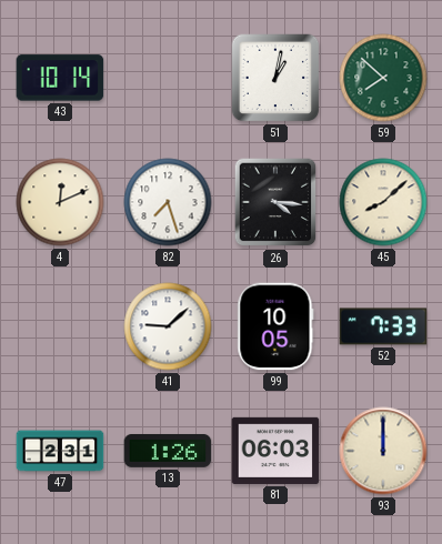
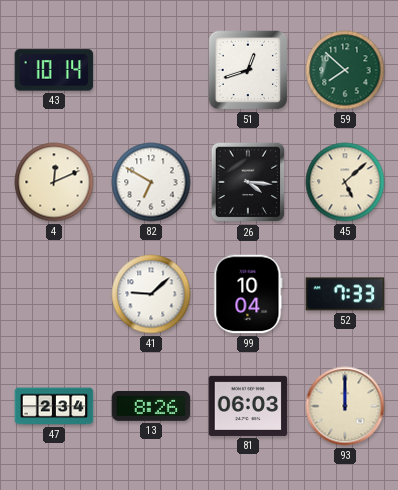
51: 1:02 -> 12:42
82: 7:27 -> 6:50
45: 8:08 -> 5:08
99: 10:05 -> 10:04
47: 2:31 -> 2:34
13: 1:26 -> 8:26
